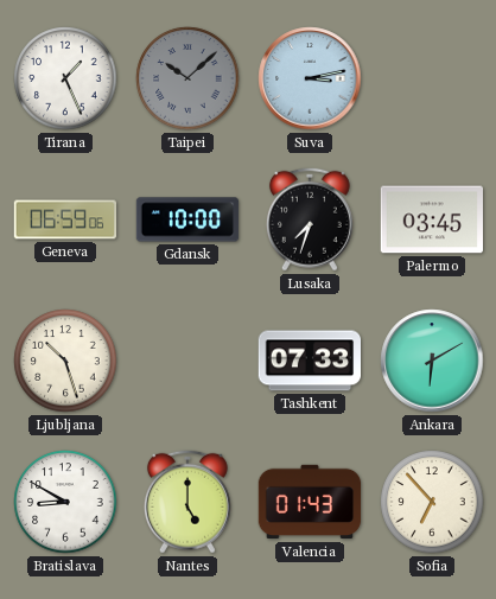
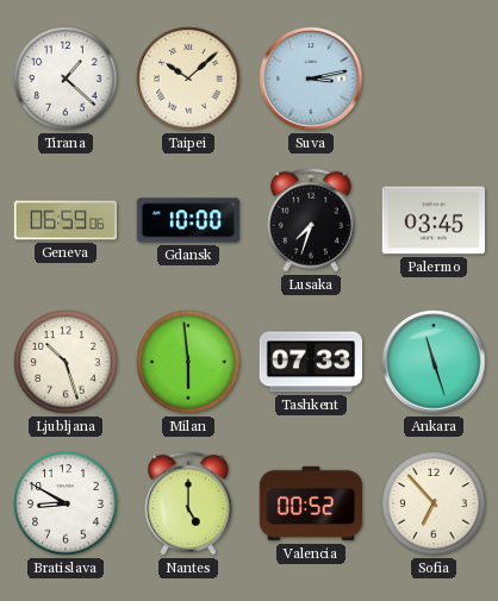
Tirana: 1:26 -> 1:22
Taipei dial: grey -> cream
Milan: none -> 5:59
Ankara: 6:10 -> 11:27
Valencia: 01:43 -> 00:52
